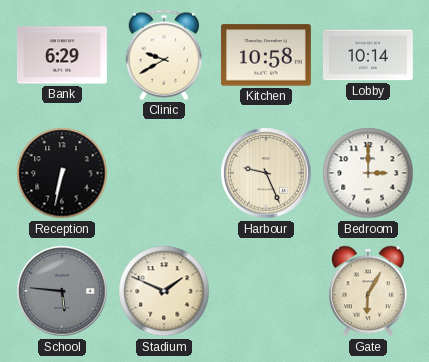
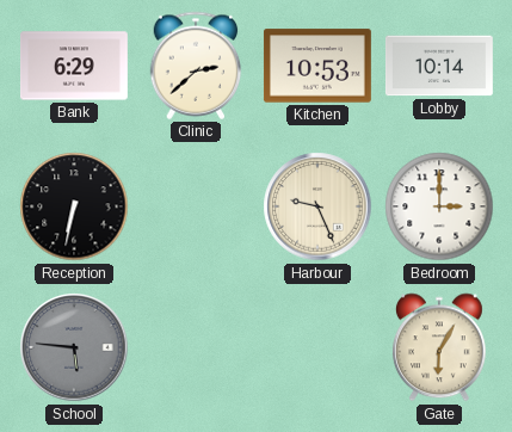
Clinic: 9:40 -> 2:38
Kitchen: 10:58 -> 10:53
Stadium: 1:49 -> none
